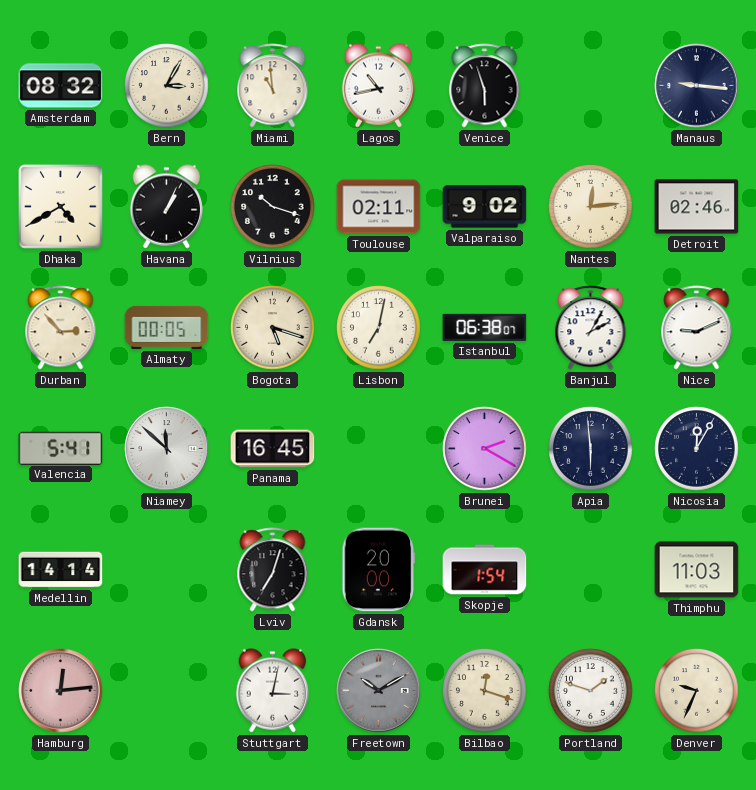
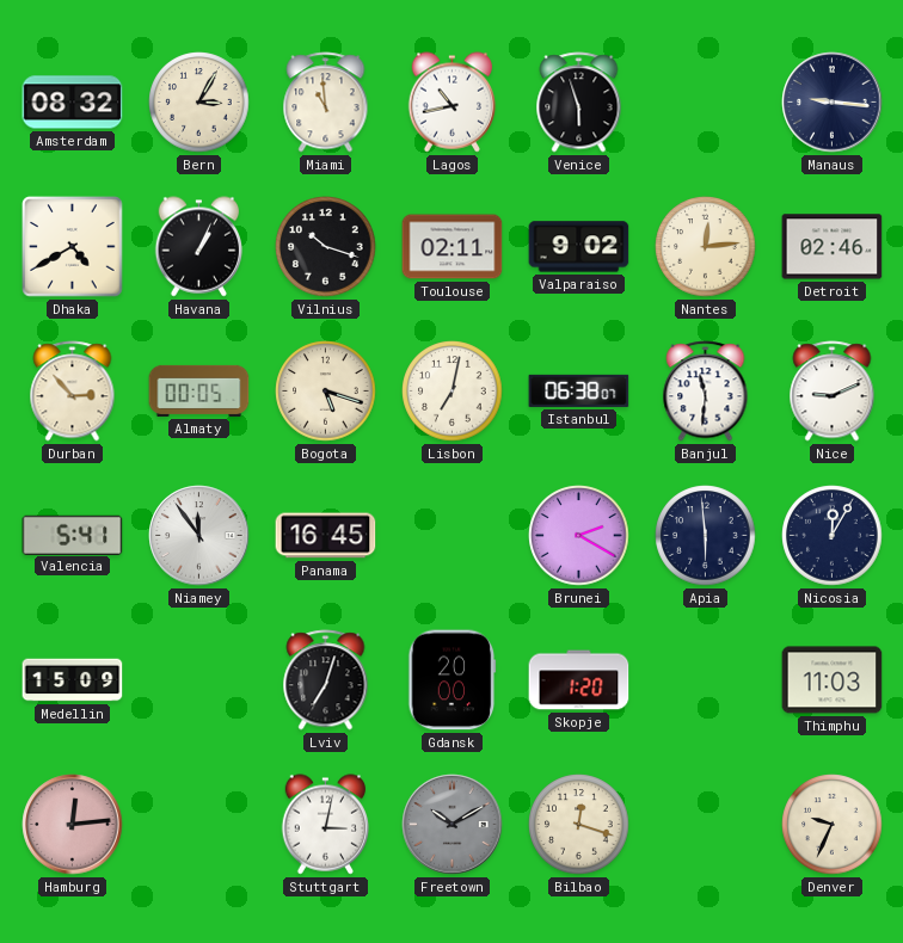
Banjul: 2:05 -> 11:31
Niamey: 11:52 -> 11:54
Medellin: 14:14 -> 15:09
Skopje: 1:54 -> 1:20
Portland: 1:48 -> none
